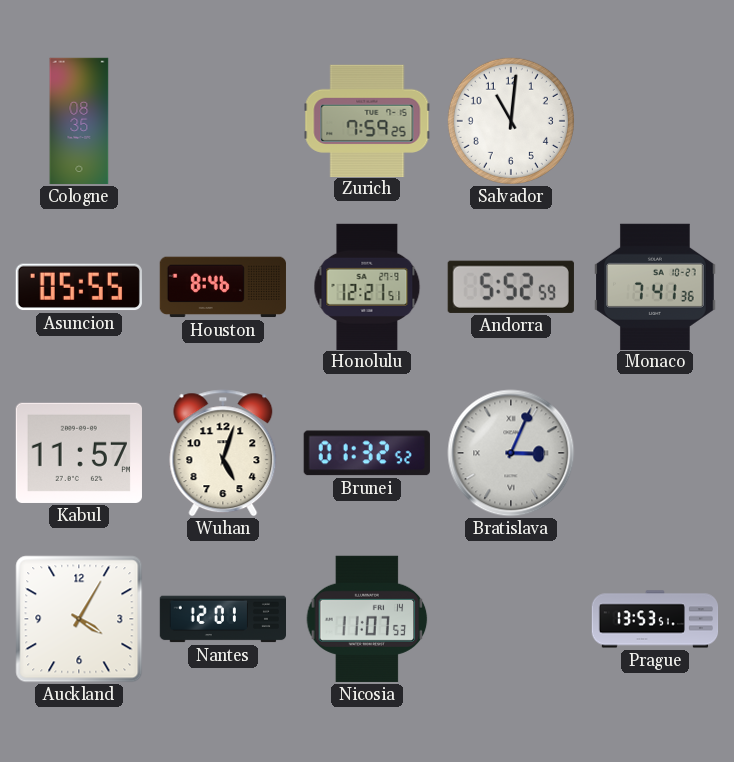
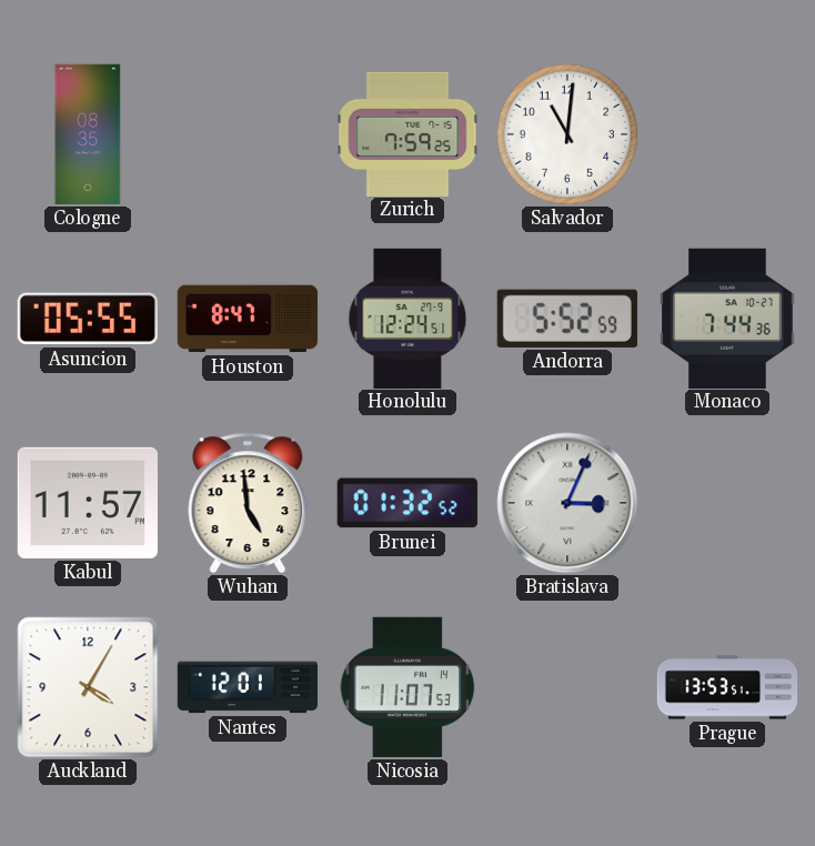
Houston: 8:46 -> 8:47
Honolulu: 12:21 -> 12:24
Monaco: 7:41 -> 7:44
Wuhan: 5:03 -> 4:59
